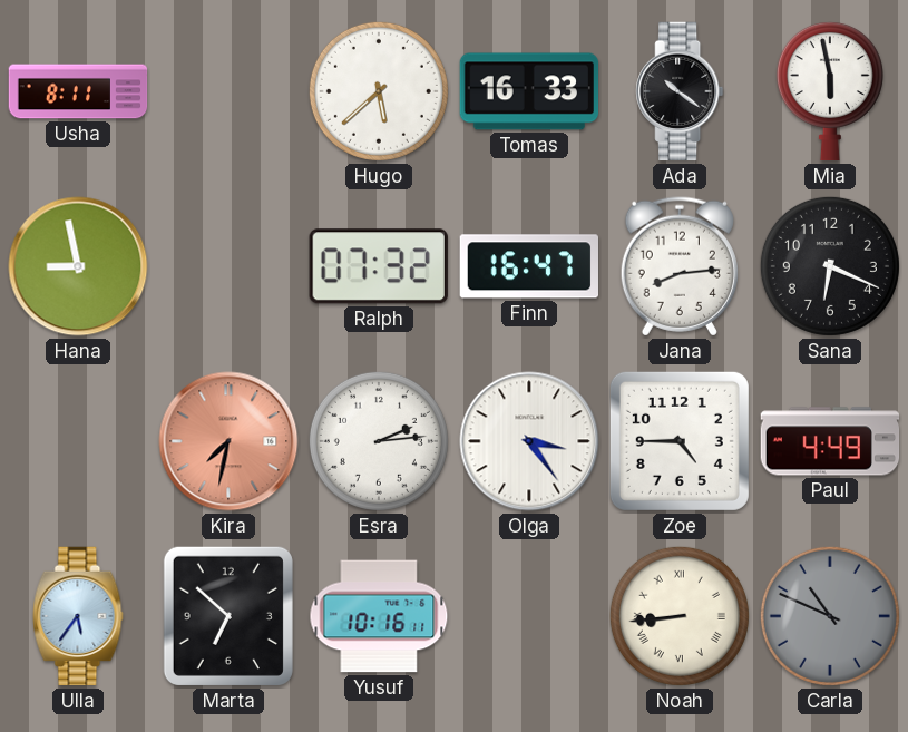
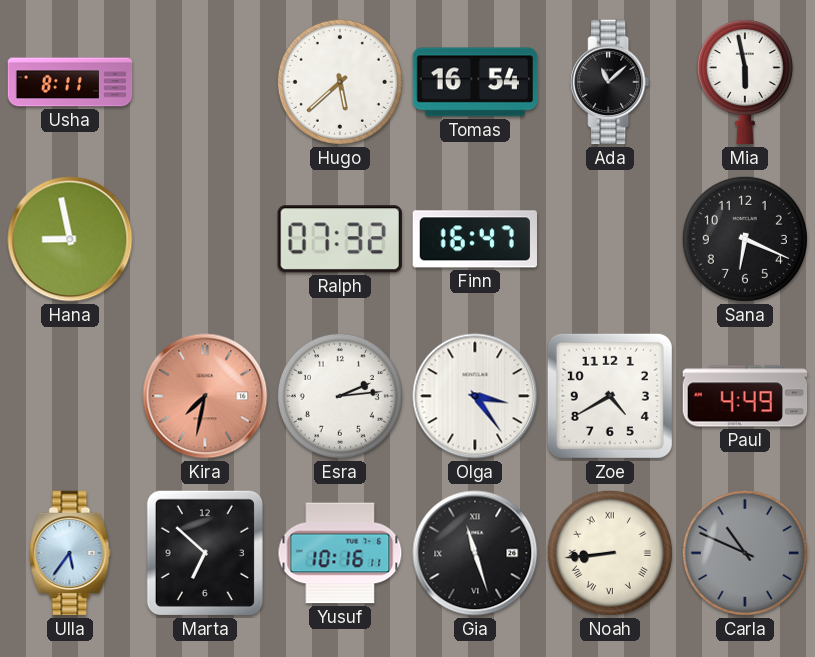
Tomas: 16:33 -> 16:54
Ada: 10:21 -> 11:08
Jana: 8:14 -> none
Zoe: 4:45 -> 4:40
Gia: none -> 11:27
